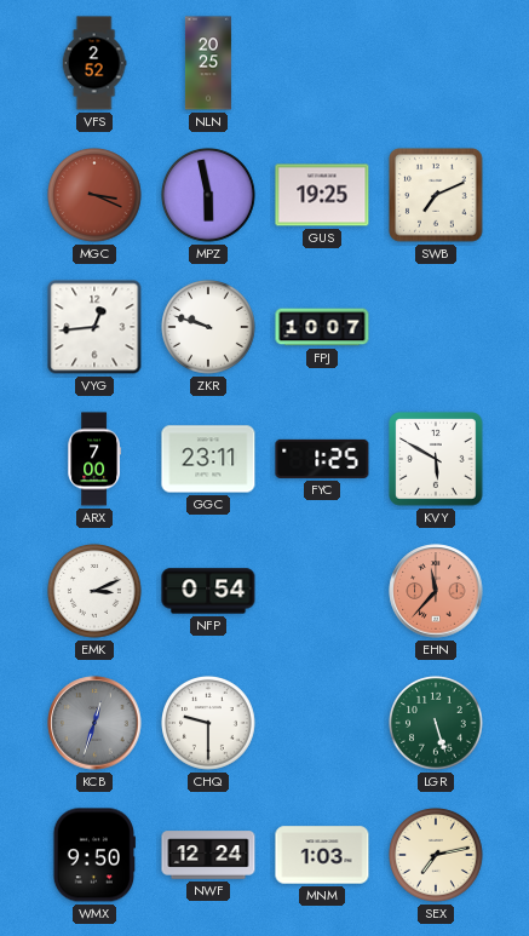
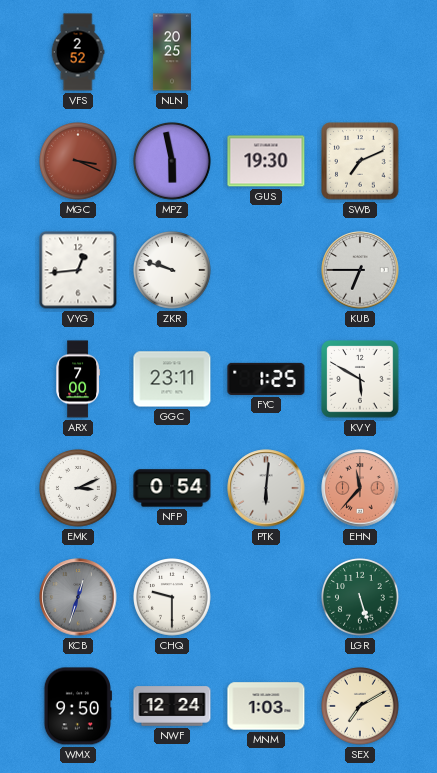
GUS: 19:25 -> 19:30
FPJ: 10:07 -> none
KUB: none -> 6:45
PTK: none -> 6:01
SEX: 7:13 -> 7:10
